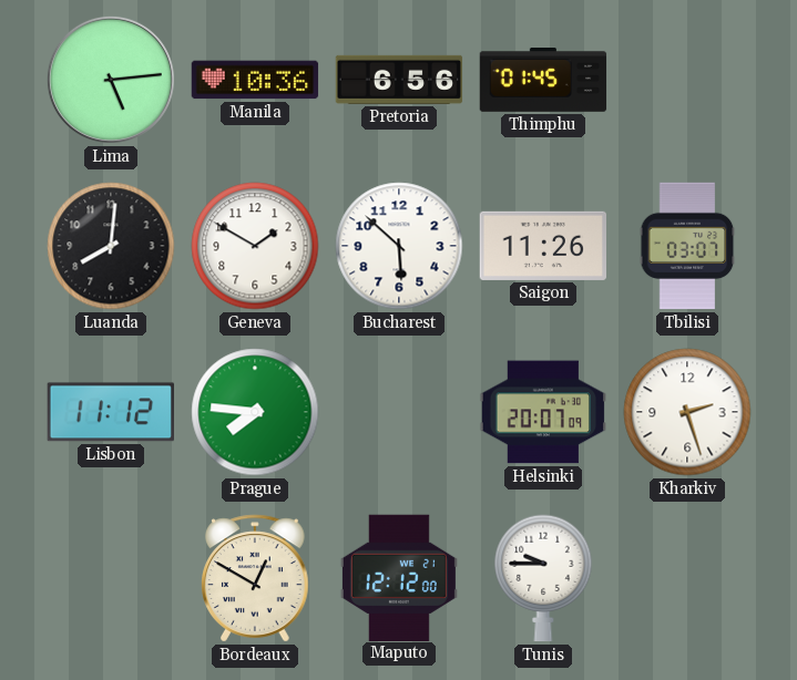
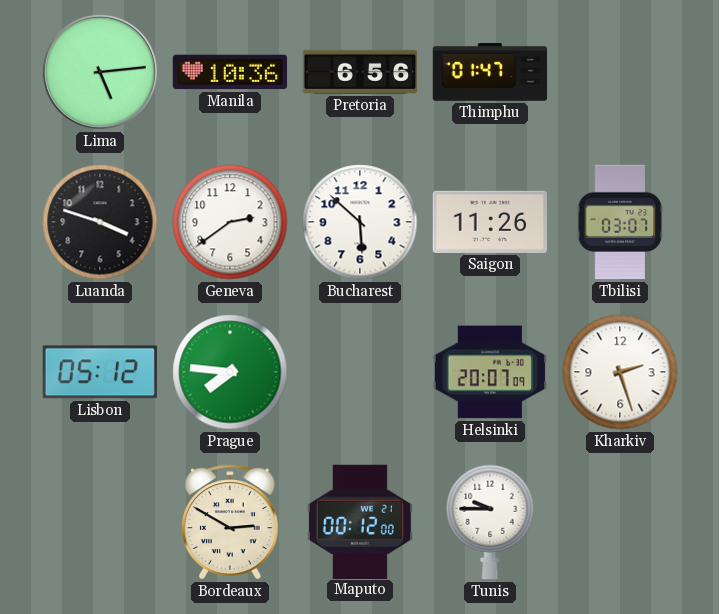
Thimphu: 01:45 -> 01:47
Luanda: 8:01 -> 3:48
Geneva: 1:50 -> 2:39
Lisbon: 11:12 -> 05:12
Bordeaux: 12:50 -> 2:50
Maputo: 12:12 -> 00:12
